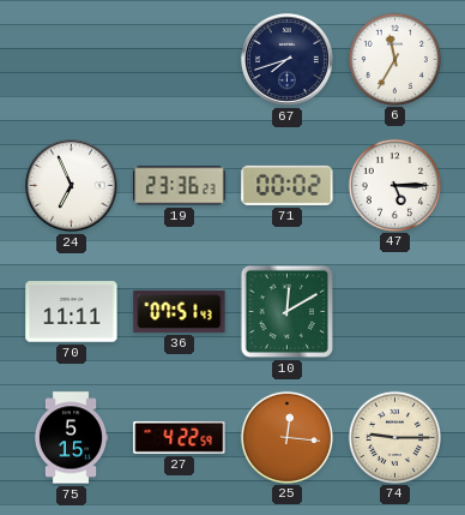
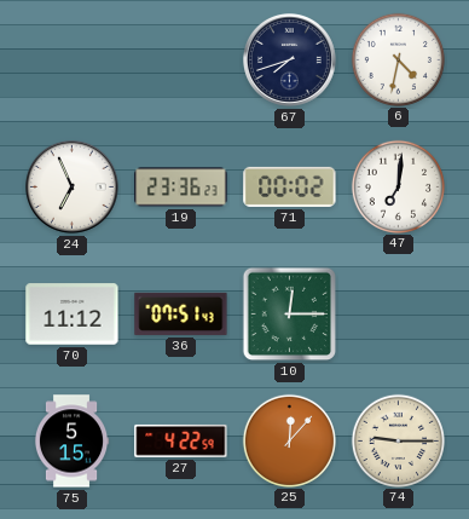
6: 11:35 -> 4:32
47: 5:15 -> 7:01
70: 11:11 -> 11:12
10: 12:10 -> 12:15
25: 12:16 -> 12:07
